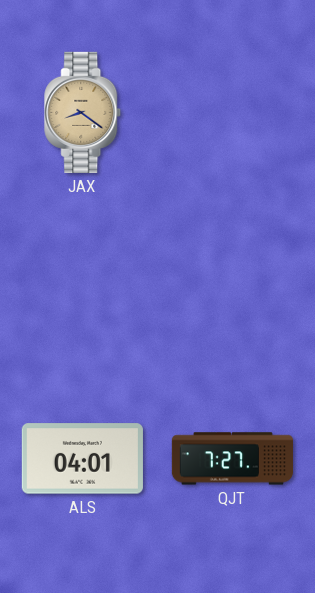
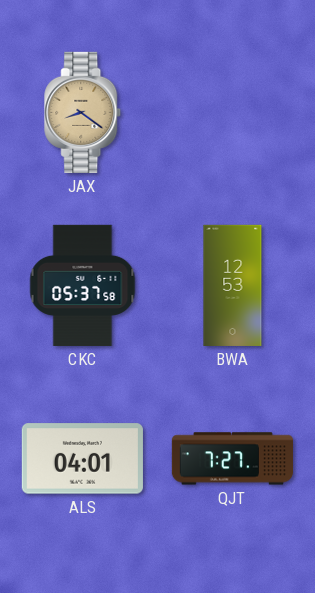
CKC: none -> 05:37
BWA: none -> 12:53
